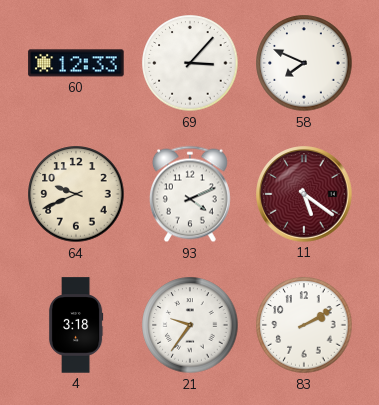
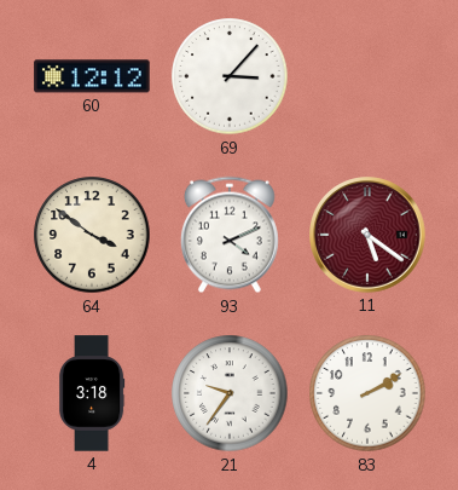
60: 12:33 -> 12:12
58: 7:49 -> none
64: 9:41 -> 3:51
